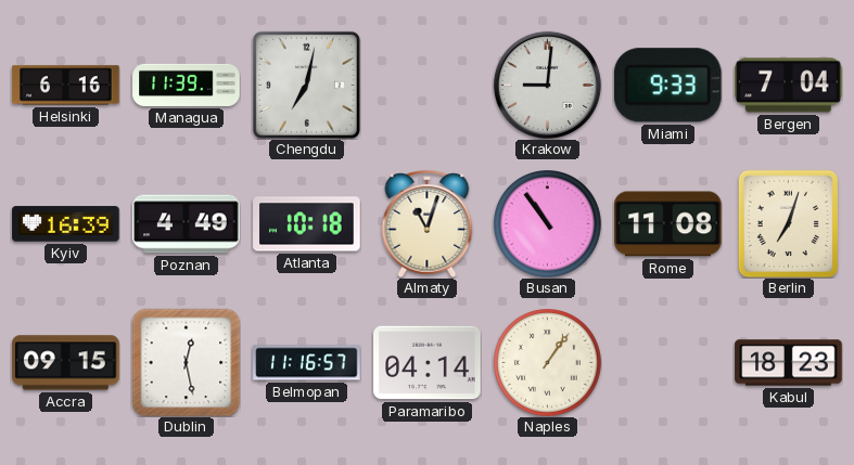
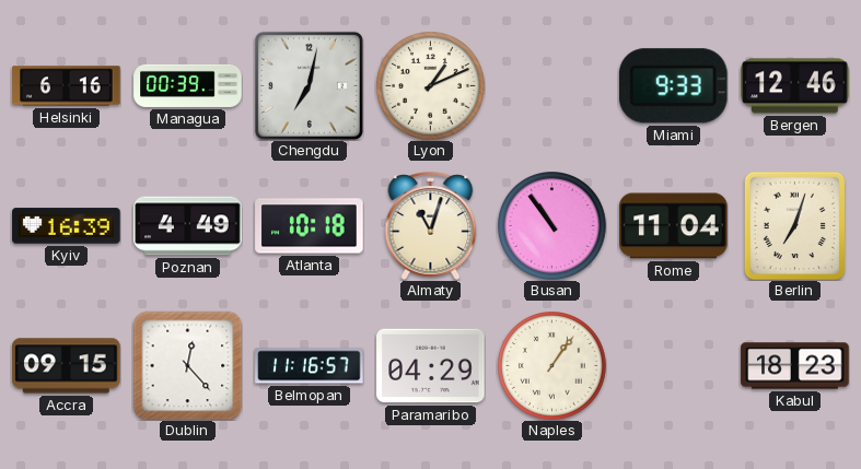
Managua: 11:39 -> 00:39
Lyon: none -> 1:11
Krakow: 9:01 -> none
Bergen: 7:04 -> 12:46
Rome: 11:08 -> 11:04
Dublin: 12:28 -> 12:23
Paramaribo: 04:14 -> 04:29
